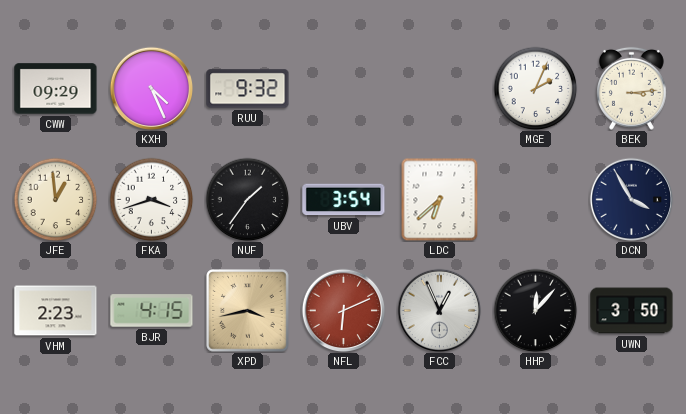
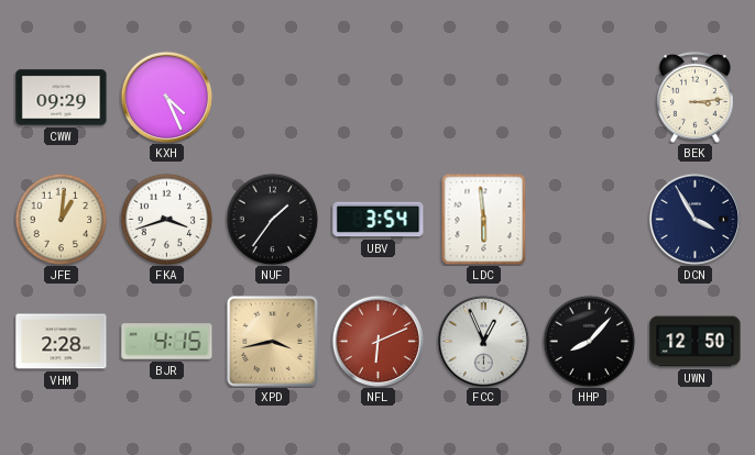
RUU: 9:32 -> none
MGE: 2:04 -> none
JFE: 12:59 -> 1:01
LDC: 6:38 -> 5:59
VHM: 2:23 -> 2:28
HHP: 12:07 -> 8:07
UWN: 3:50 -> 12:50
